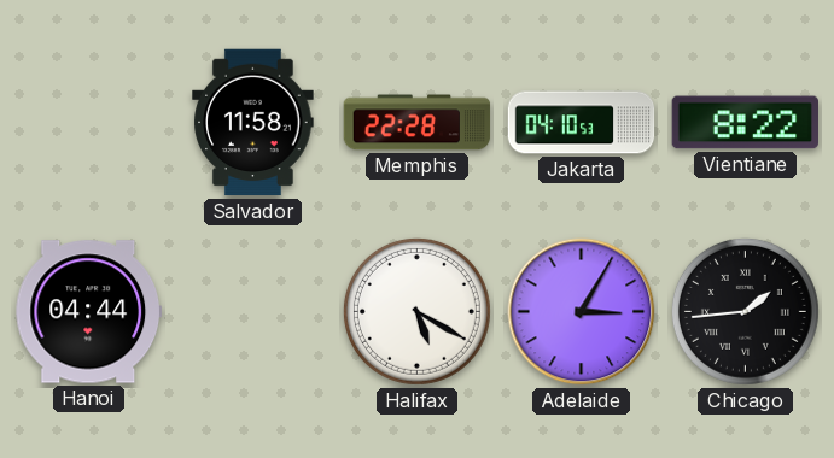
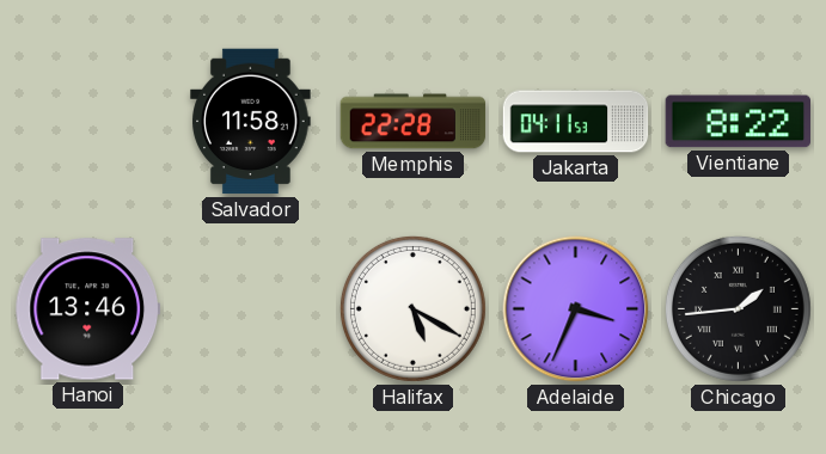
Jakarta: 04:10 -> 04:11
Hanoi: 04:44 -> 13:46
Adelaide: 3:05 -> 3:34
